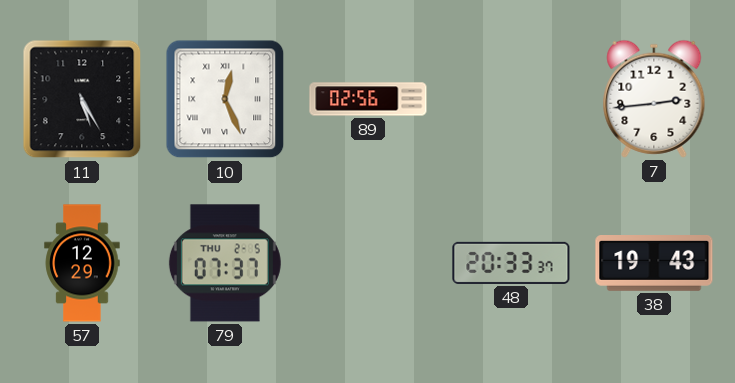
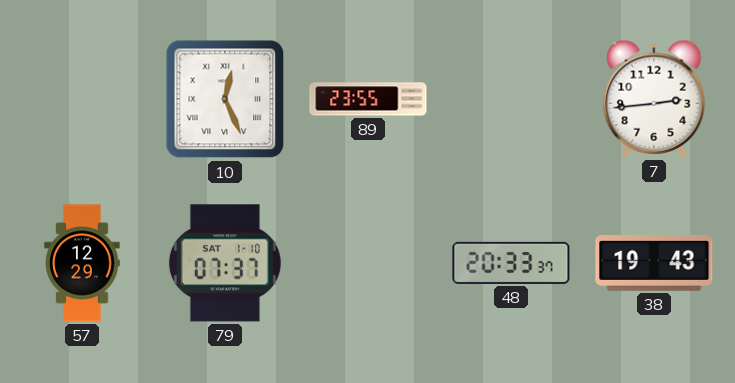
11: 5:25 -> none
89: 02:56 -> 23:55
79 date: THU 2-5 -> SAT 1-10
